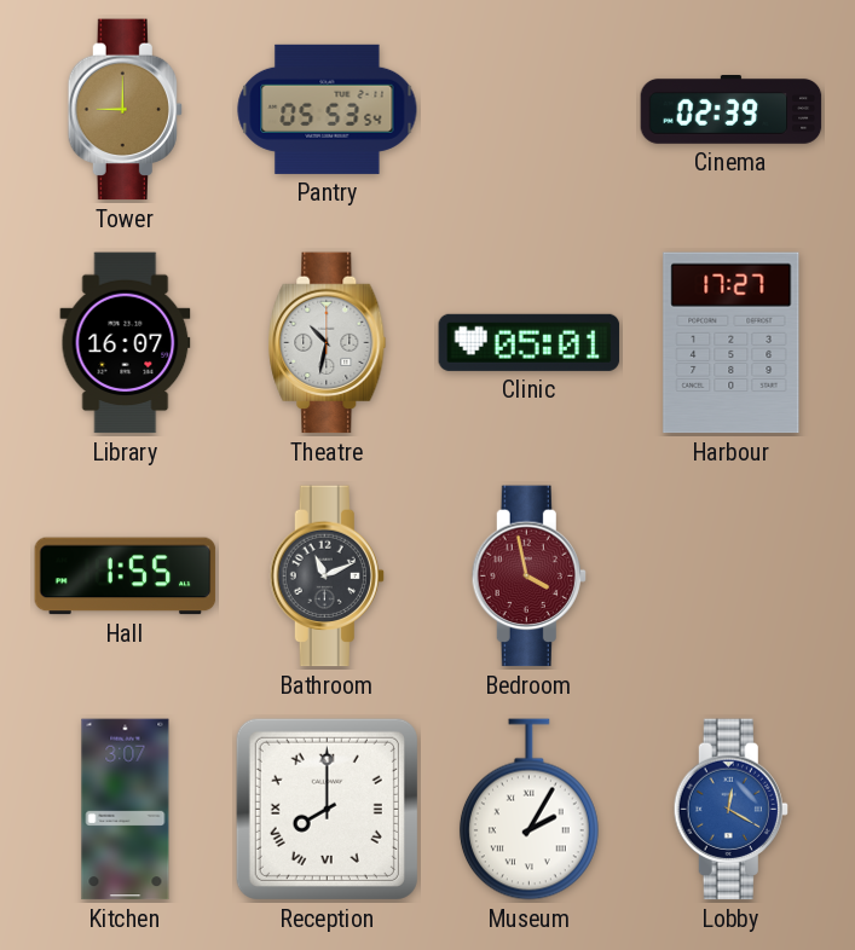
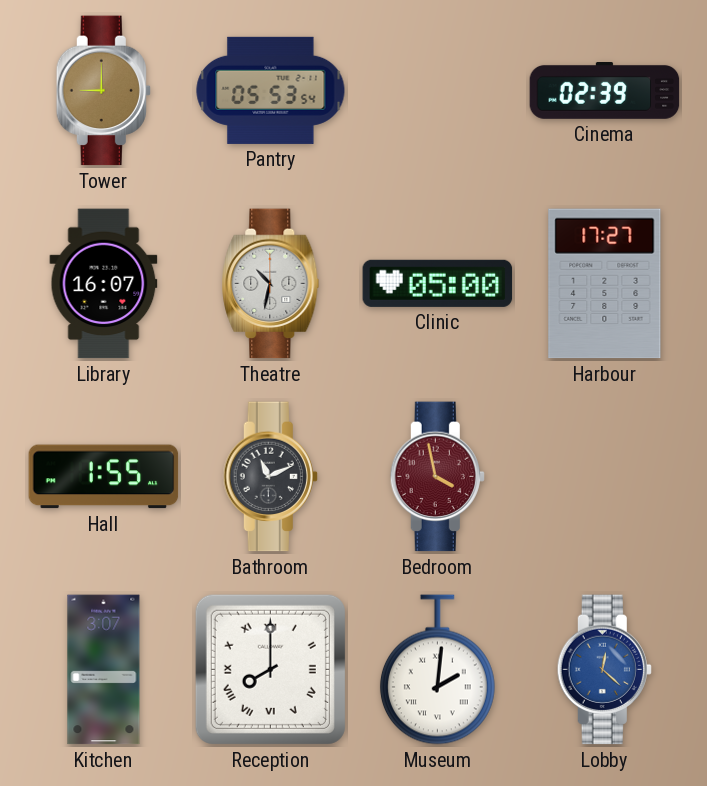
Clinic: 05:01 -> 05:00
Museum: 2:05 -> 2:01
Lobby: 12:20 -> 12:22
